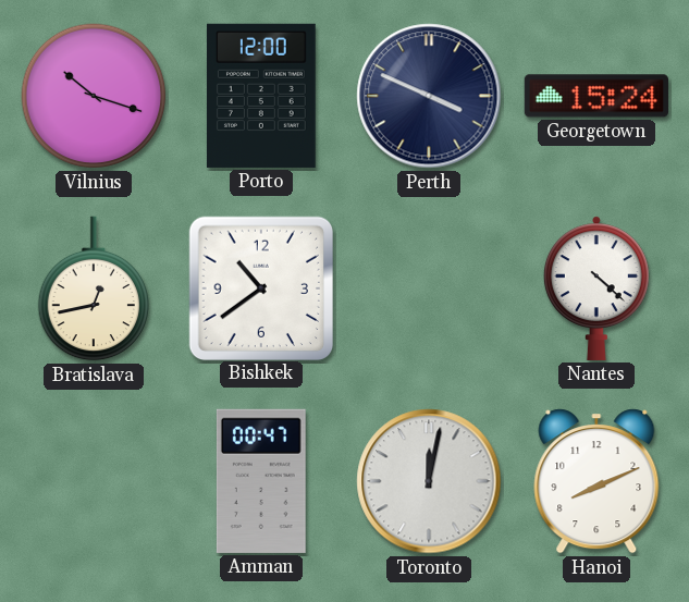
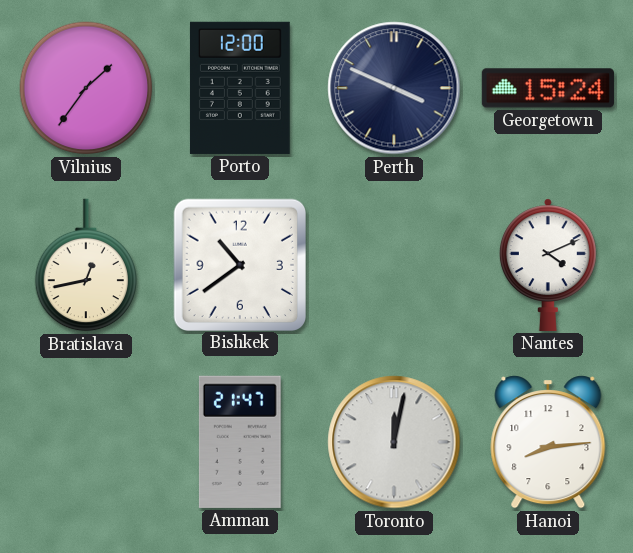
Vilnius: 10:18 -> 1:36
Nantes: 4:22 -> 4:11
Amman: 00:47 -> 21:47
Hanoi: 8:11 -> 8:14
